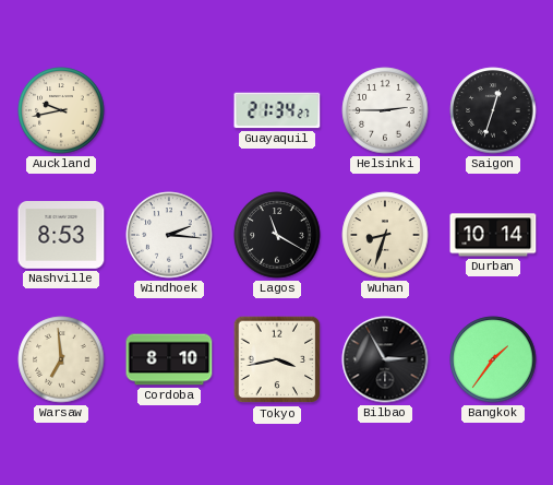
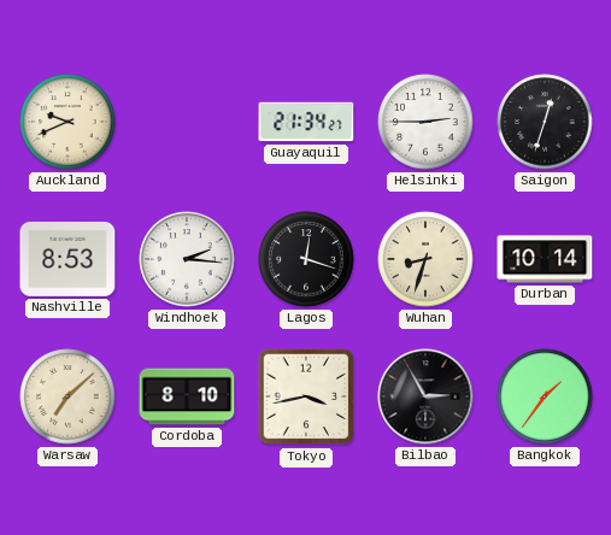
Auckland: 9:43 -> 9:41
Lagos: 11:20 -> 12:18
Warsaw: 6:59 -> 7:08
